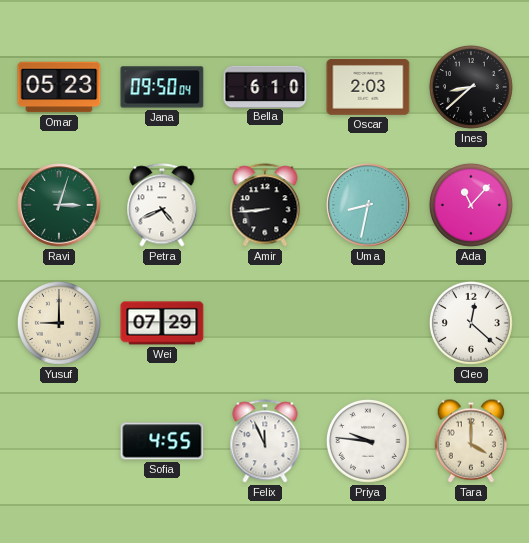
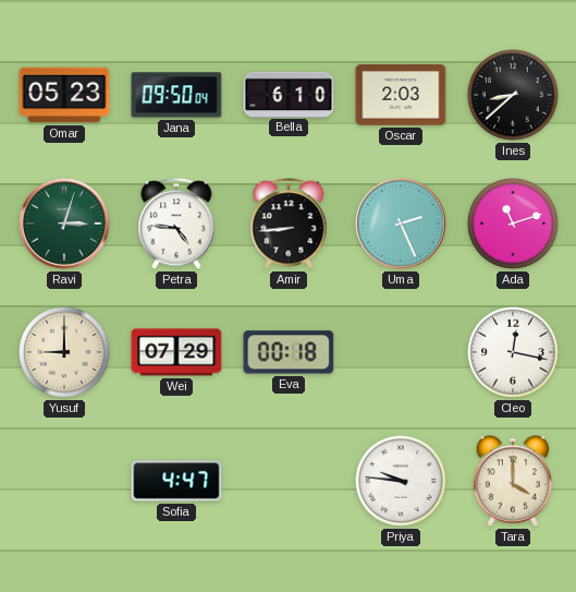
Petra: 4:41 -> 4:46
Uma: 8:32 -> 2:26
Ada: 11:07 -> 11:12
Eva: none -> 00:18
Cleo: 12:22 -> 12:17
Sofia: 4:55 -> 4:47
Felix: 11:56 -> none
